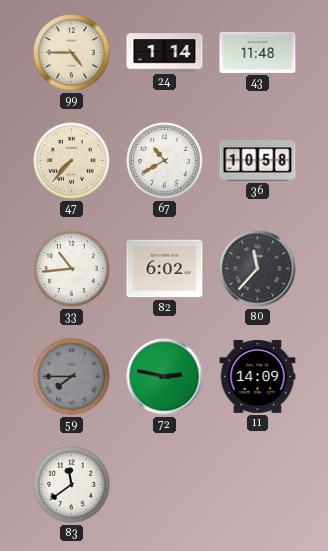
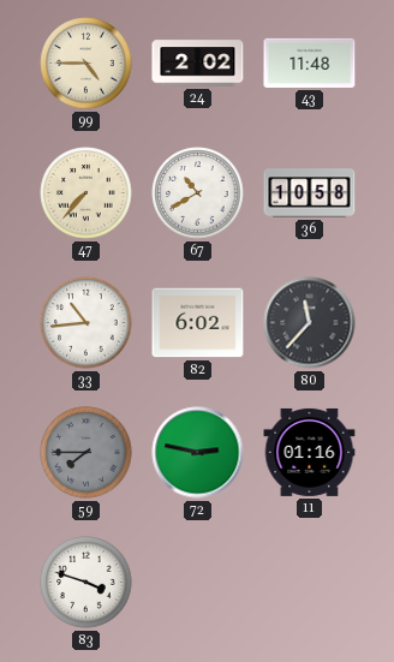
24: 1:14 -> 2:02
11: 14:09 -> 01:16
83: 11:39 -> 3:48
